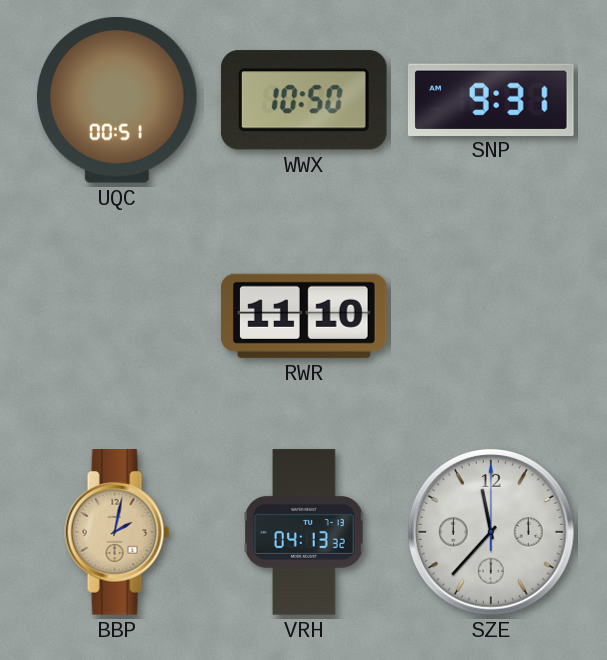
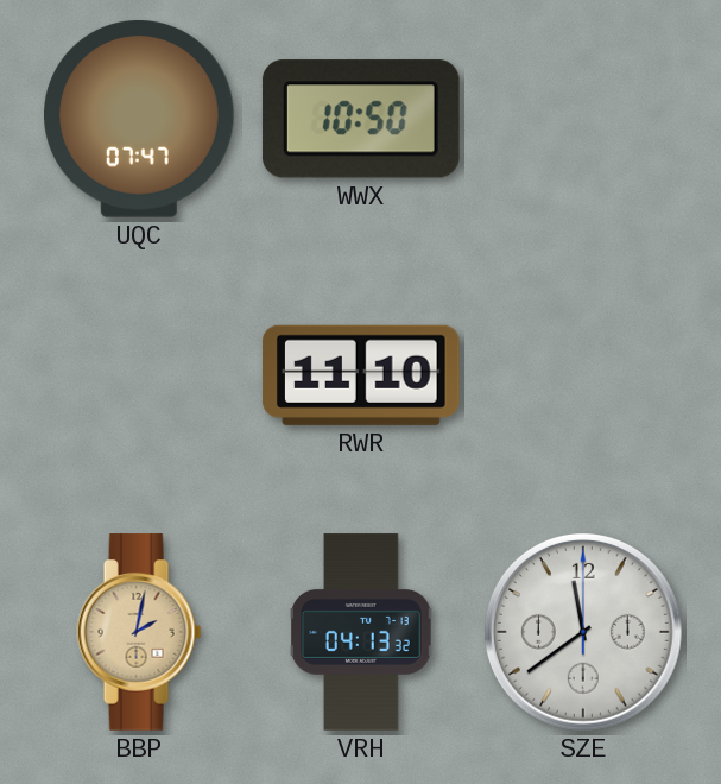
UQC: 00:51 -> 07:47
SNP: 9:31 -> none
SZE: 11:37 -> 11:39
